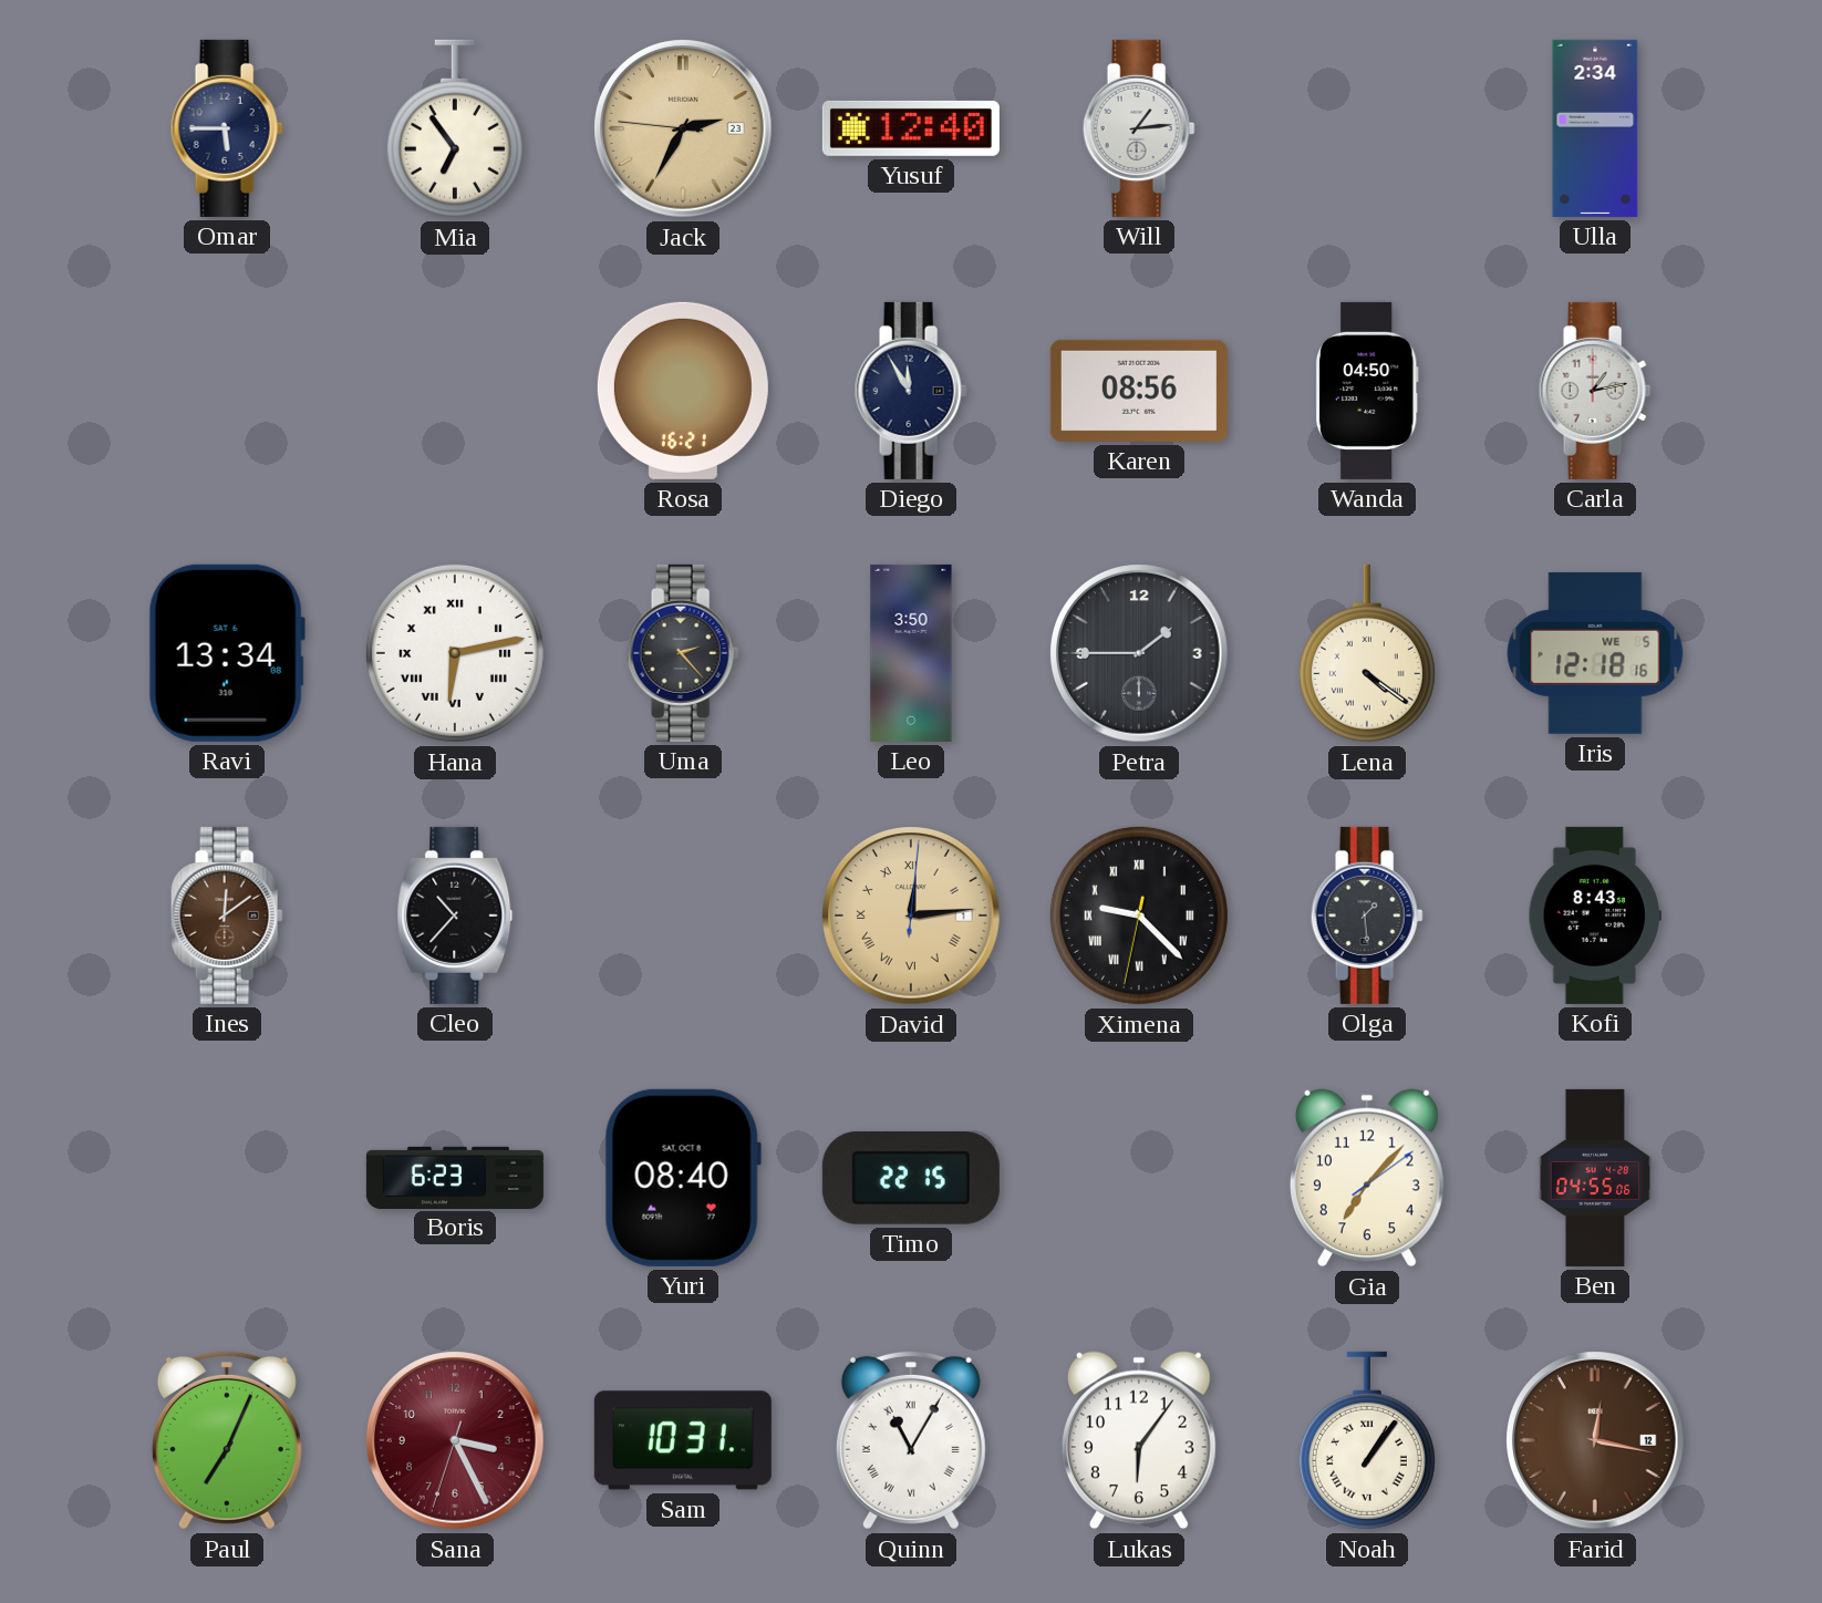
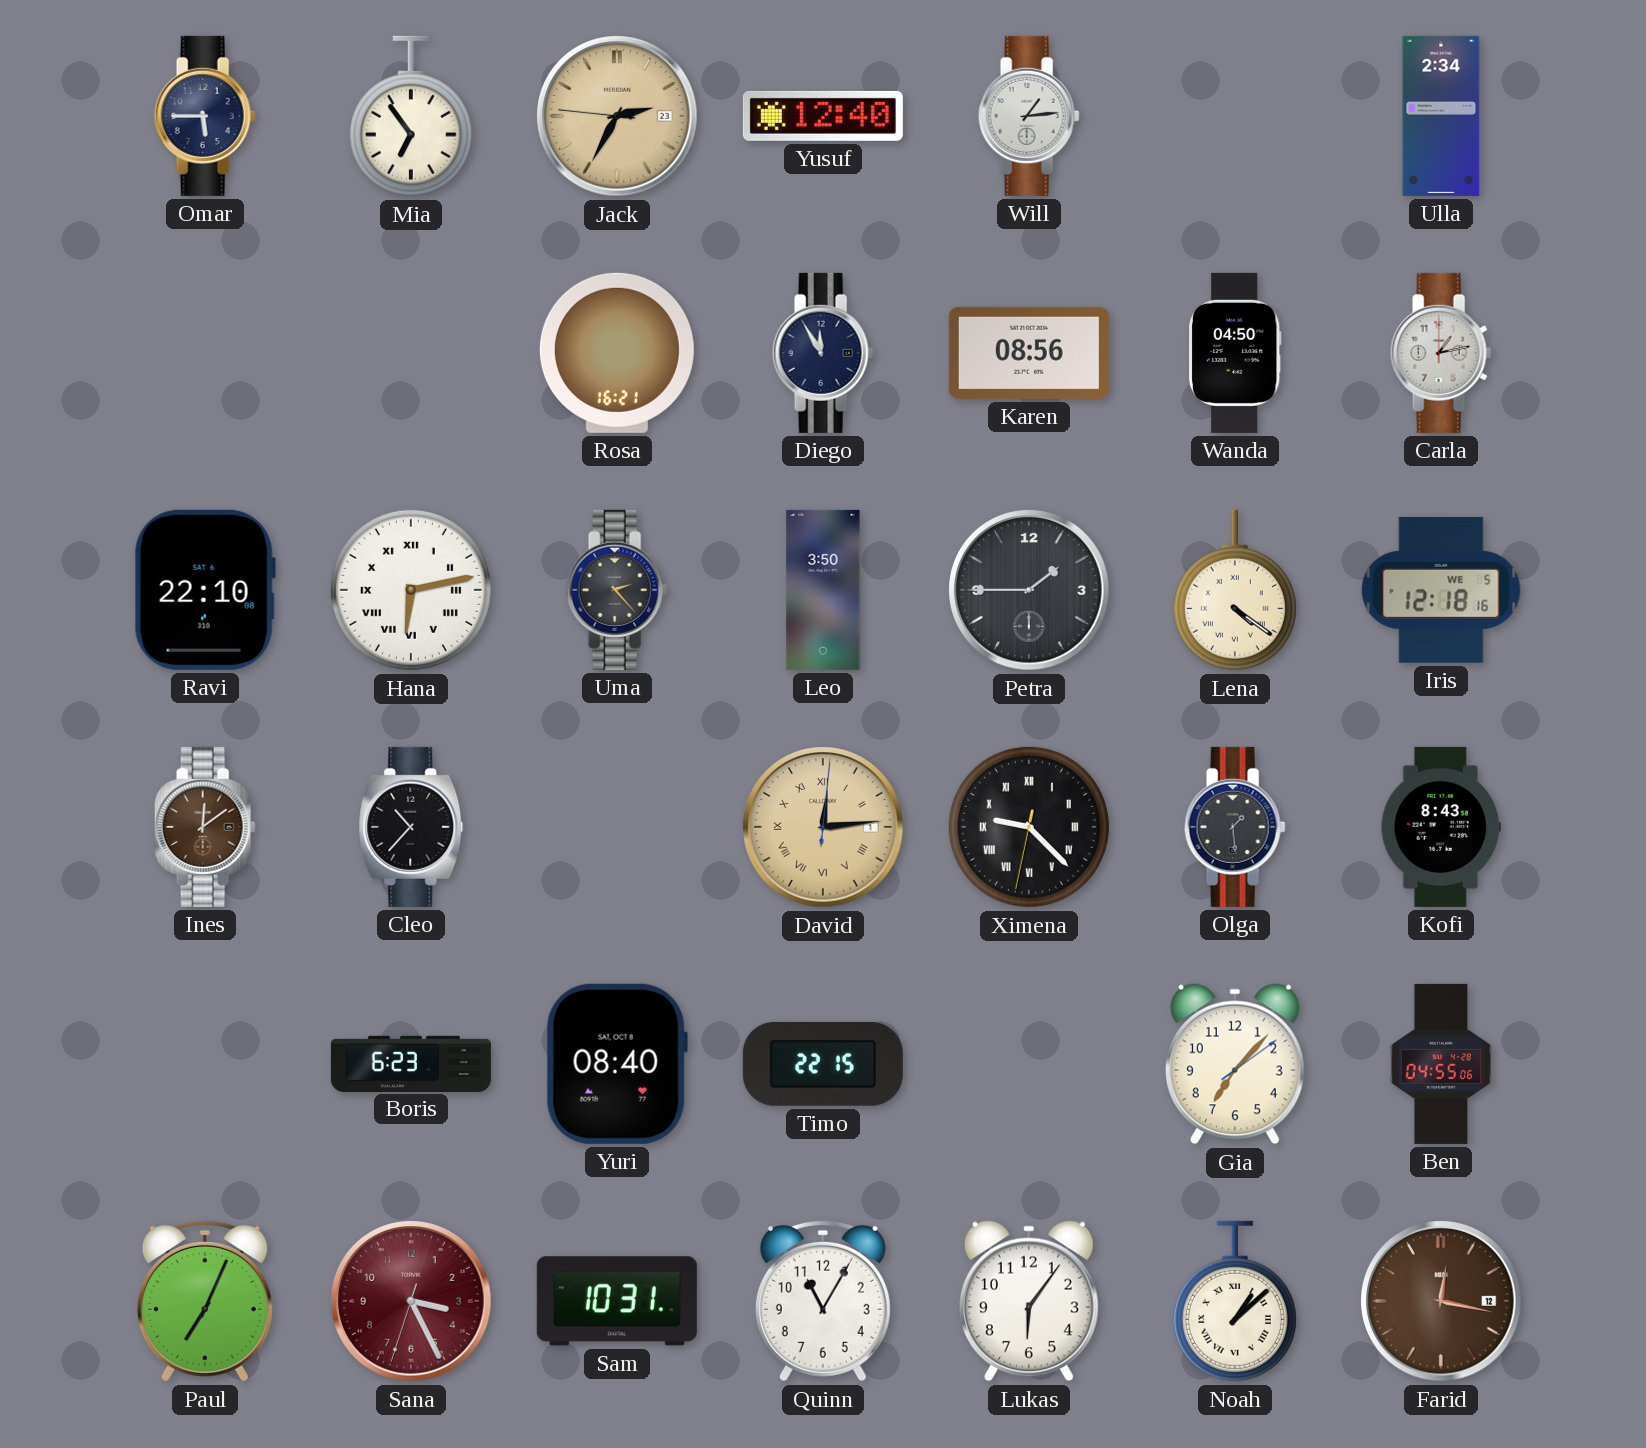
Ravi: 13:34 -> 22:10
Quinn numerals: Roman -> Arabic
Noah: 1:06 -> 1:08
